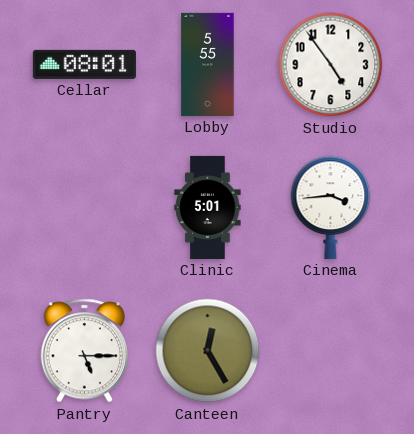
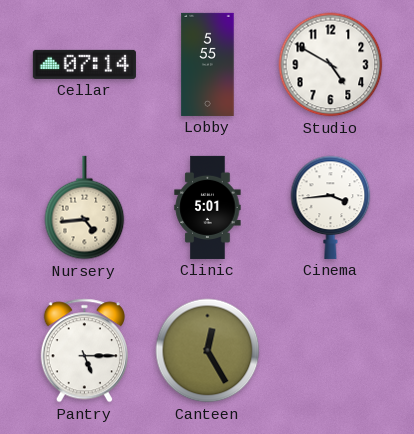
Cellar: 08:01 -> 07:14
Studio: 4:54 -> 4:50
Nursery: none -> 4:44
